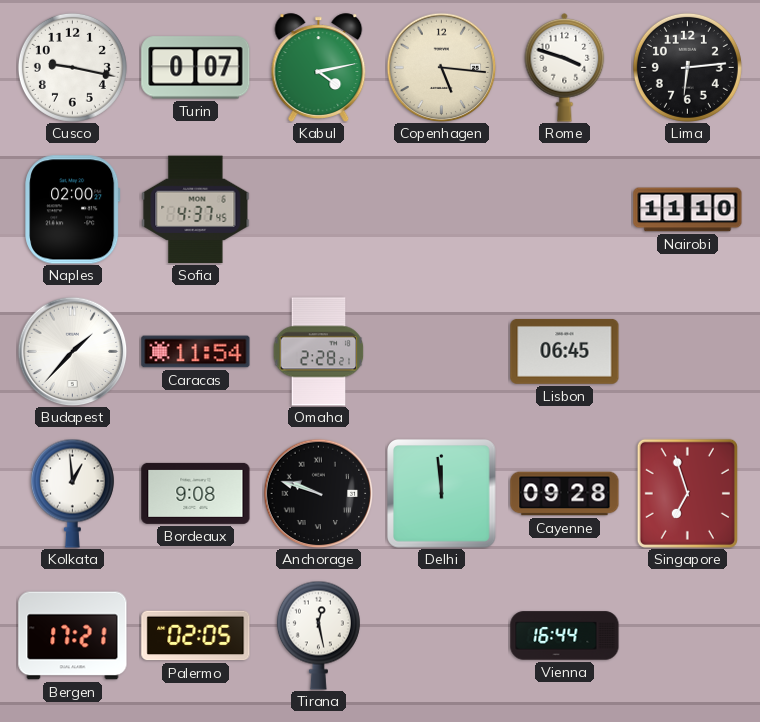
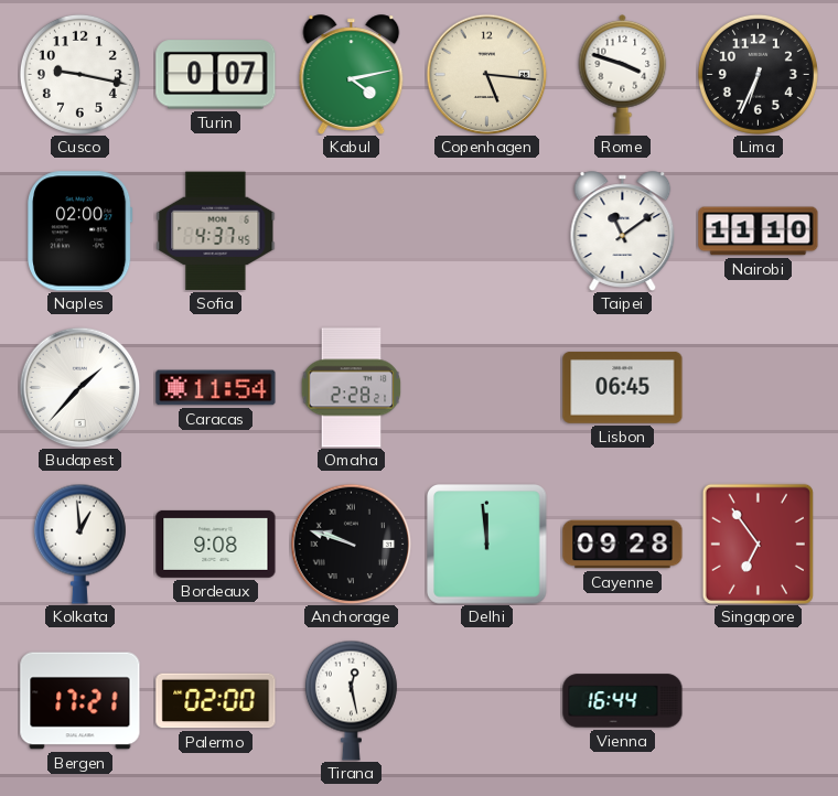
Lima: 6:14 -> 6:34
Taipei: none -> 11:09
Singapore: 6:57 -> 6:54
Palermo: 02:05 -> 02:00
